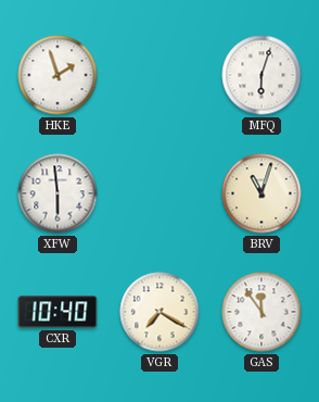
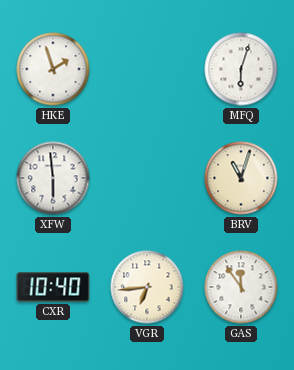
VGR: 7:20 -> 6:44
